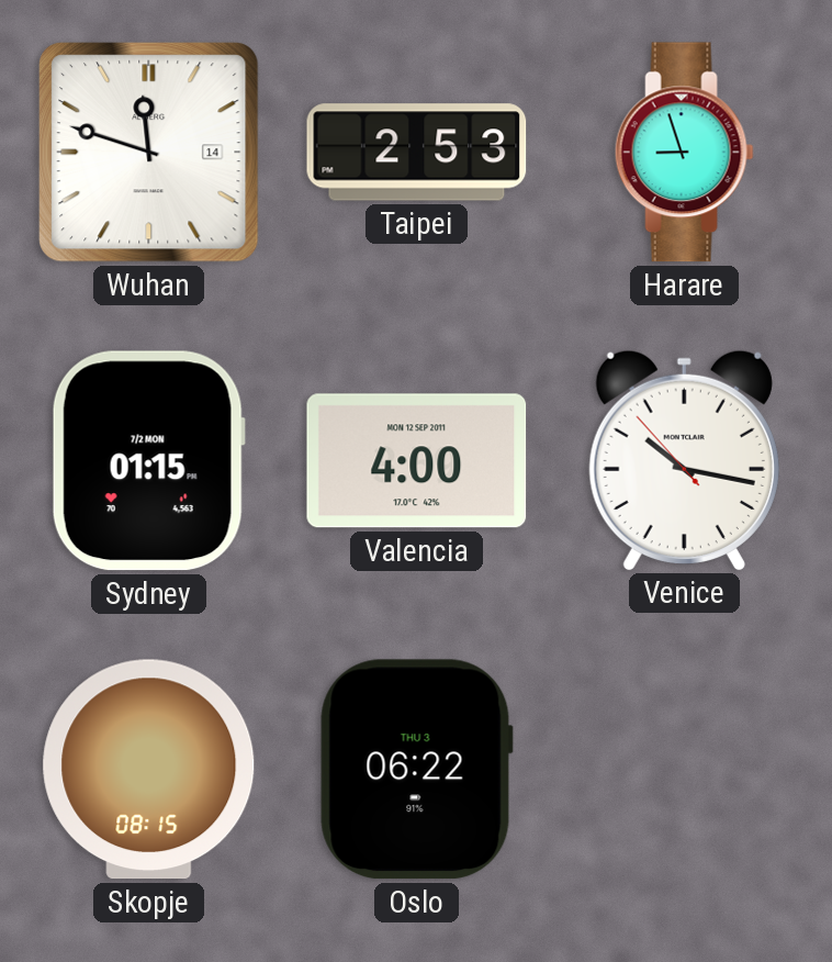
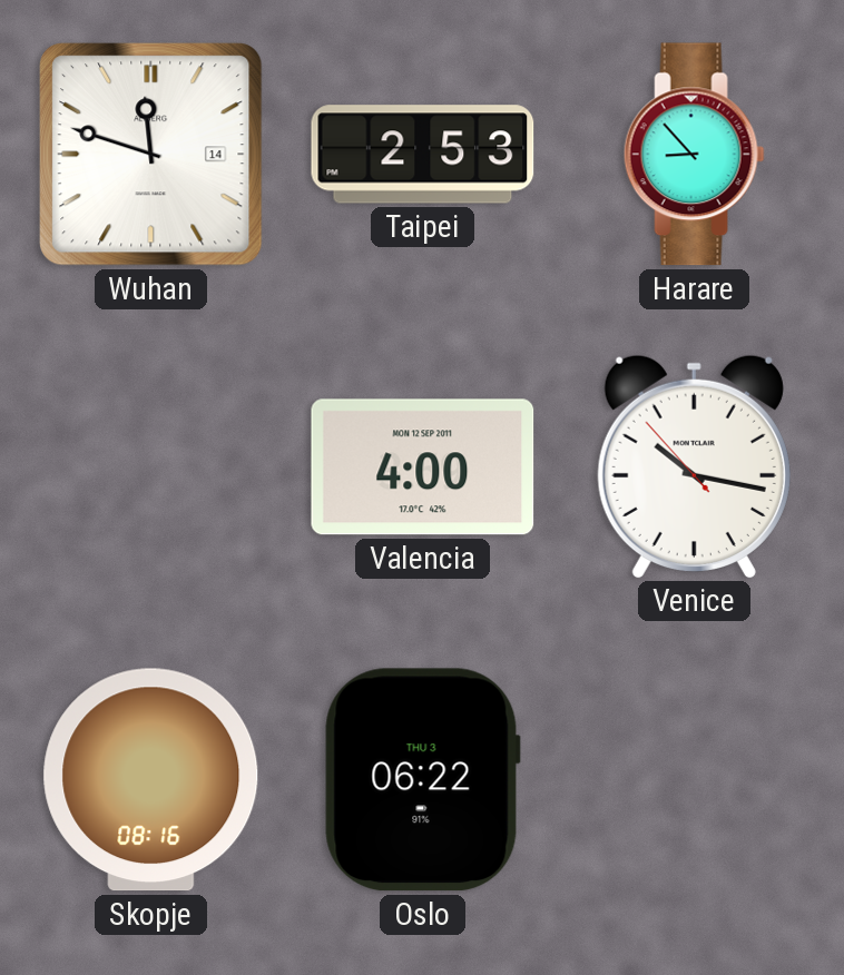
Harare: 8:57 -> 8:53
Sydney: 01:15 -> none
Skopje: 08:15 -> 08:16
